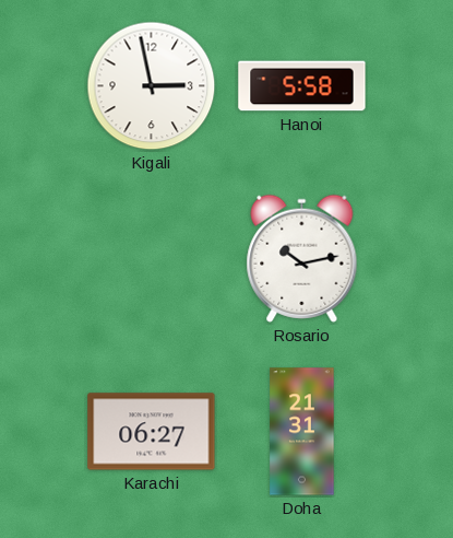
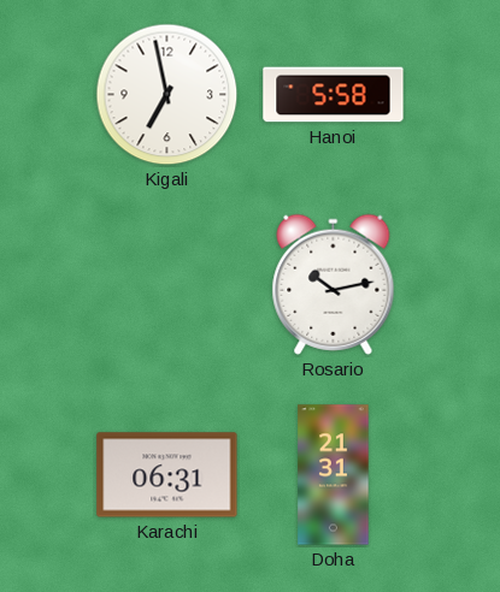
Kigali: 2:58 -> 6:58
Karachi: 06:27 -> 06:31
